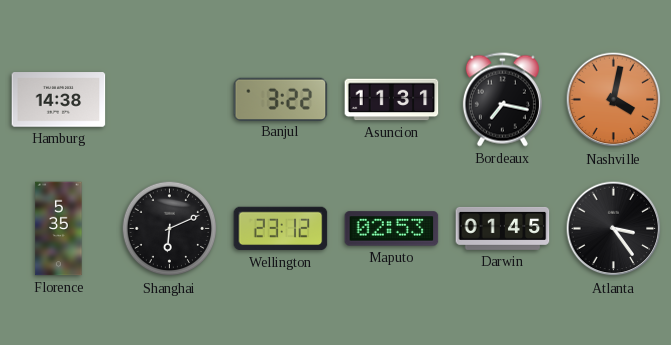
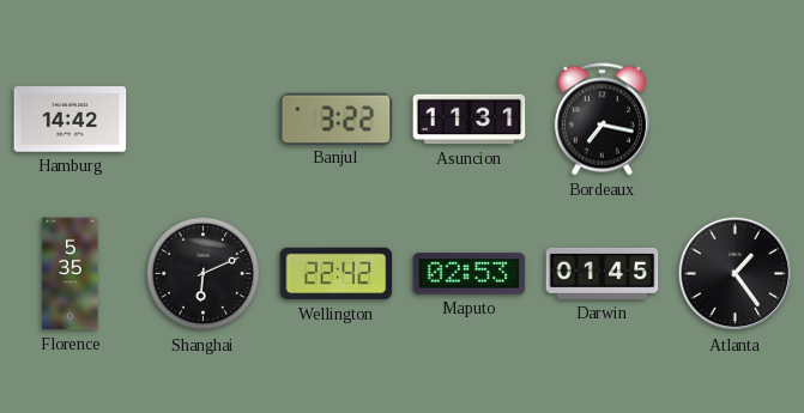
Hamburg: 14:38 -> 14:42
Nashville: 4:02 -> none
Wellington: 23:12 -> 22:42
Atlanta: 3:24 -> 1:24
